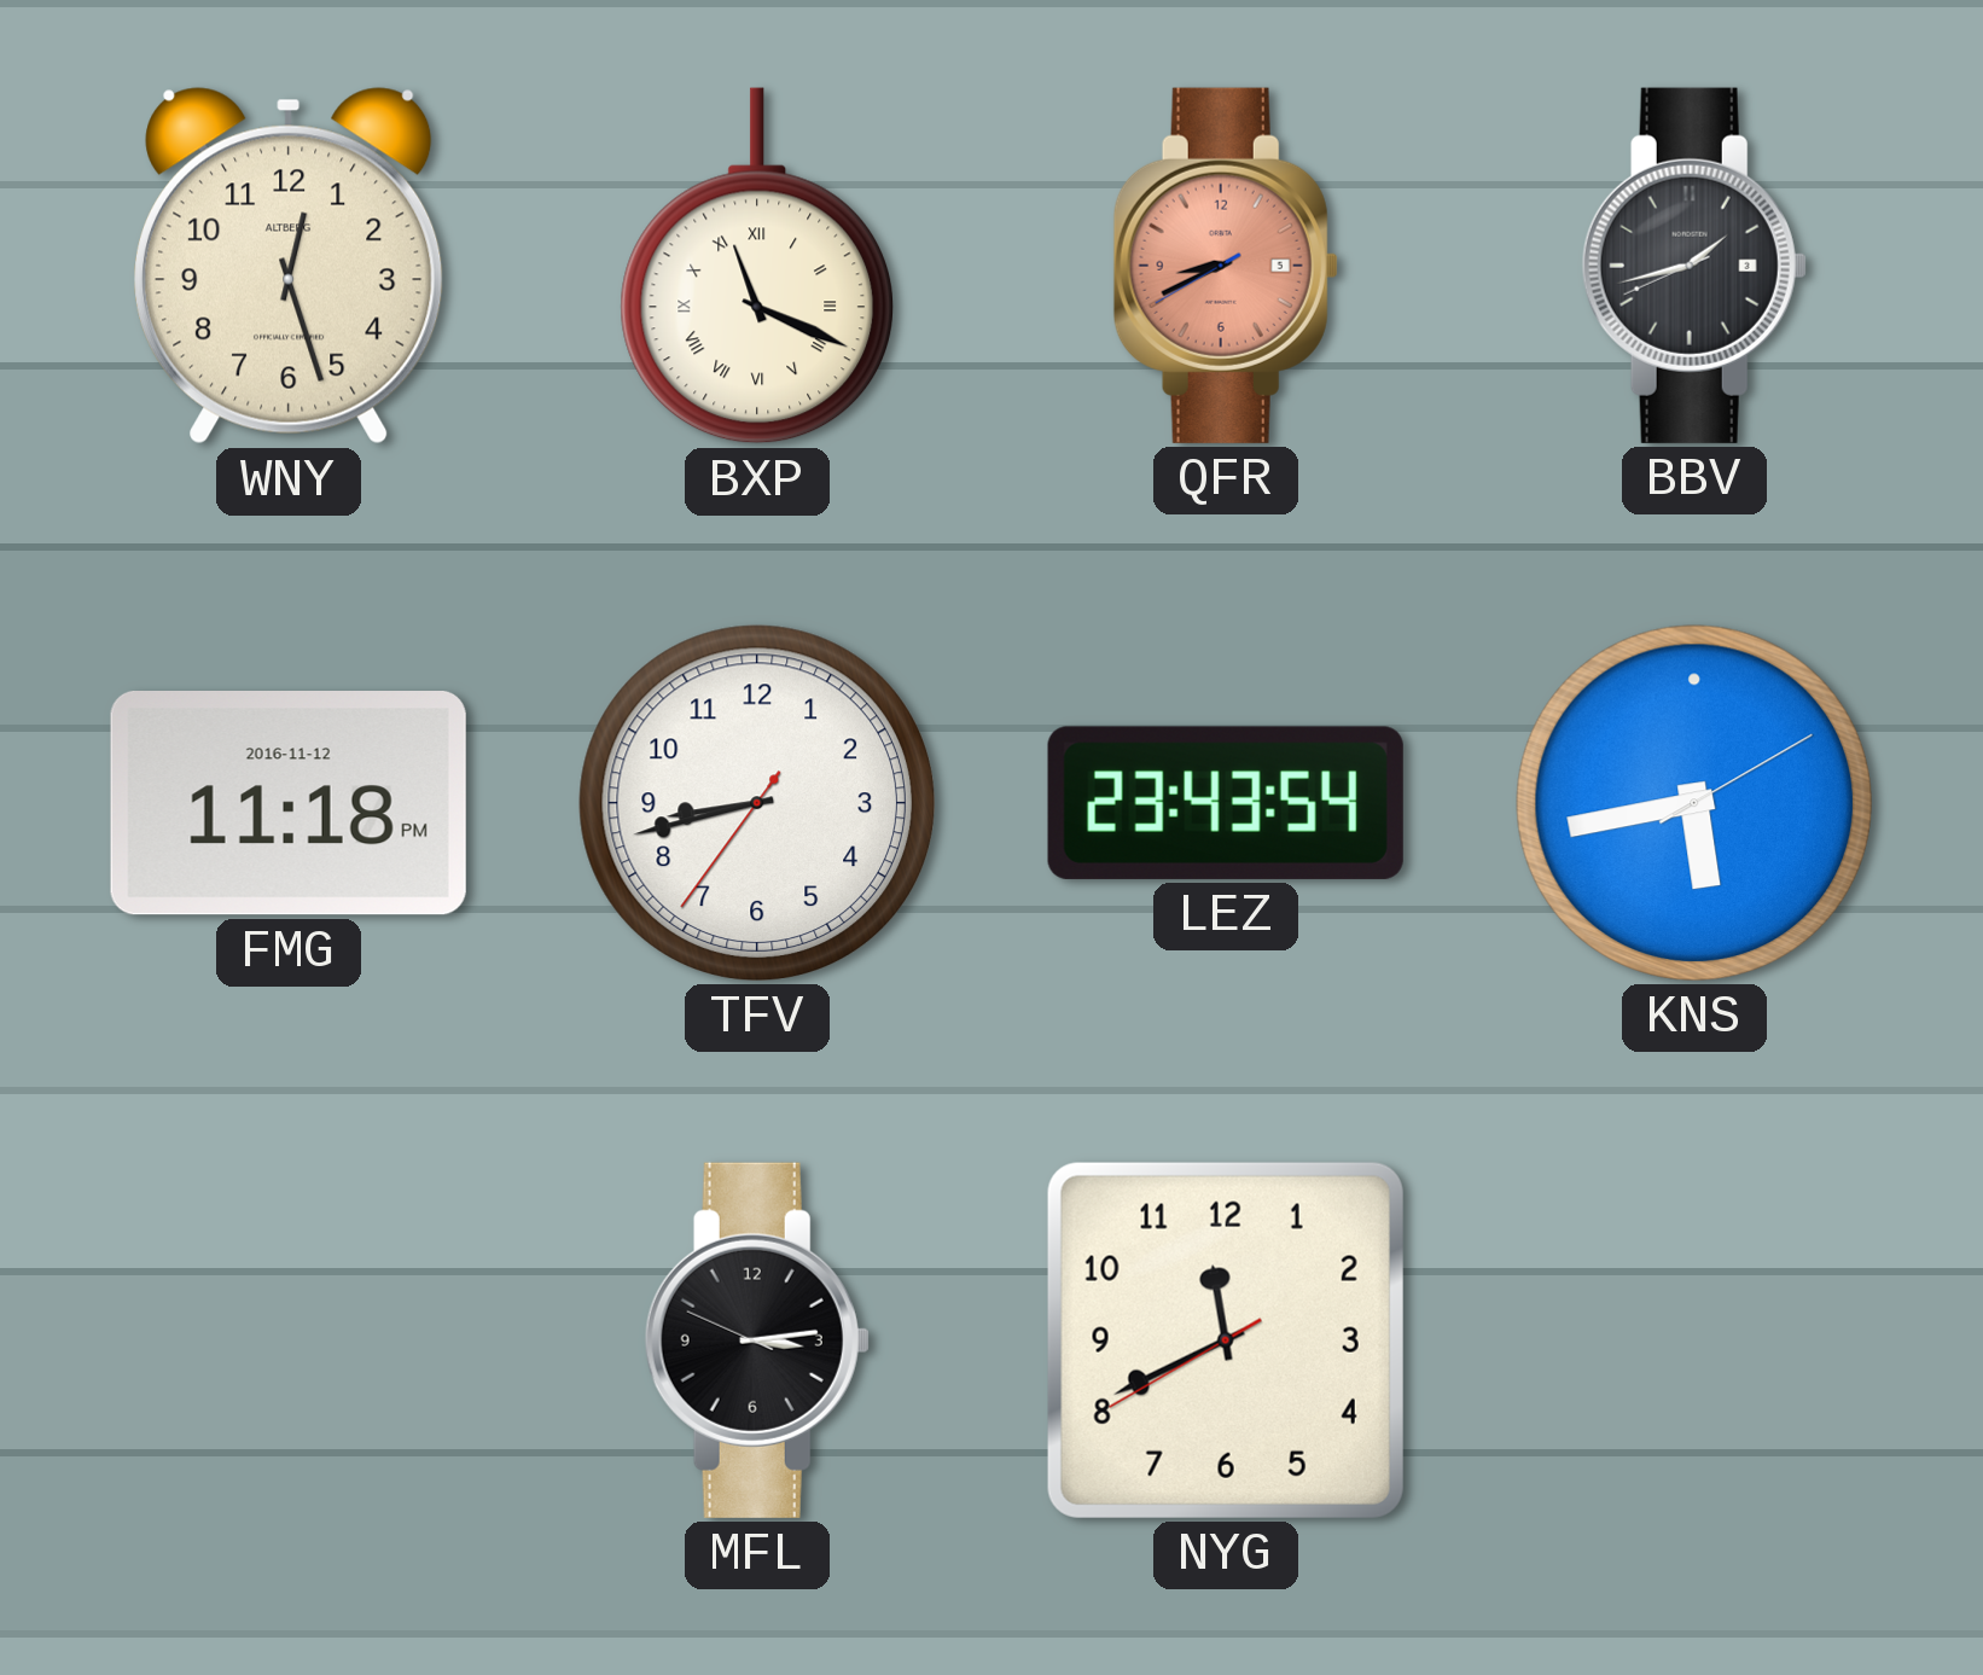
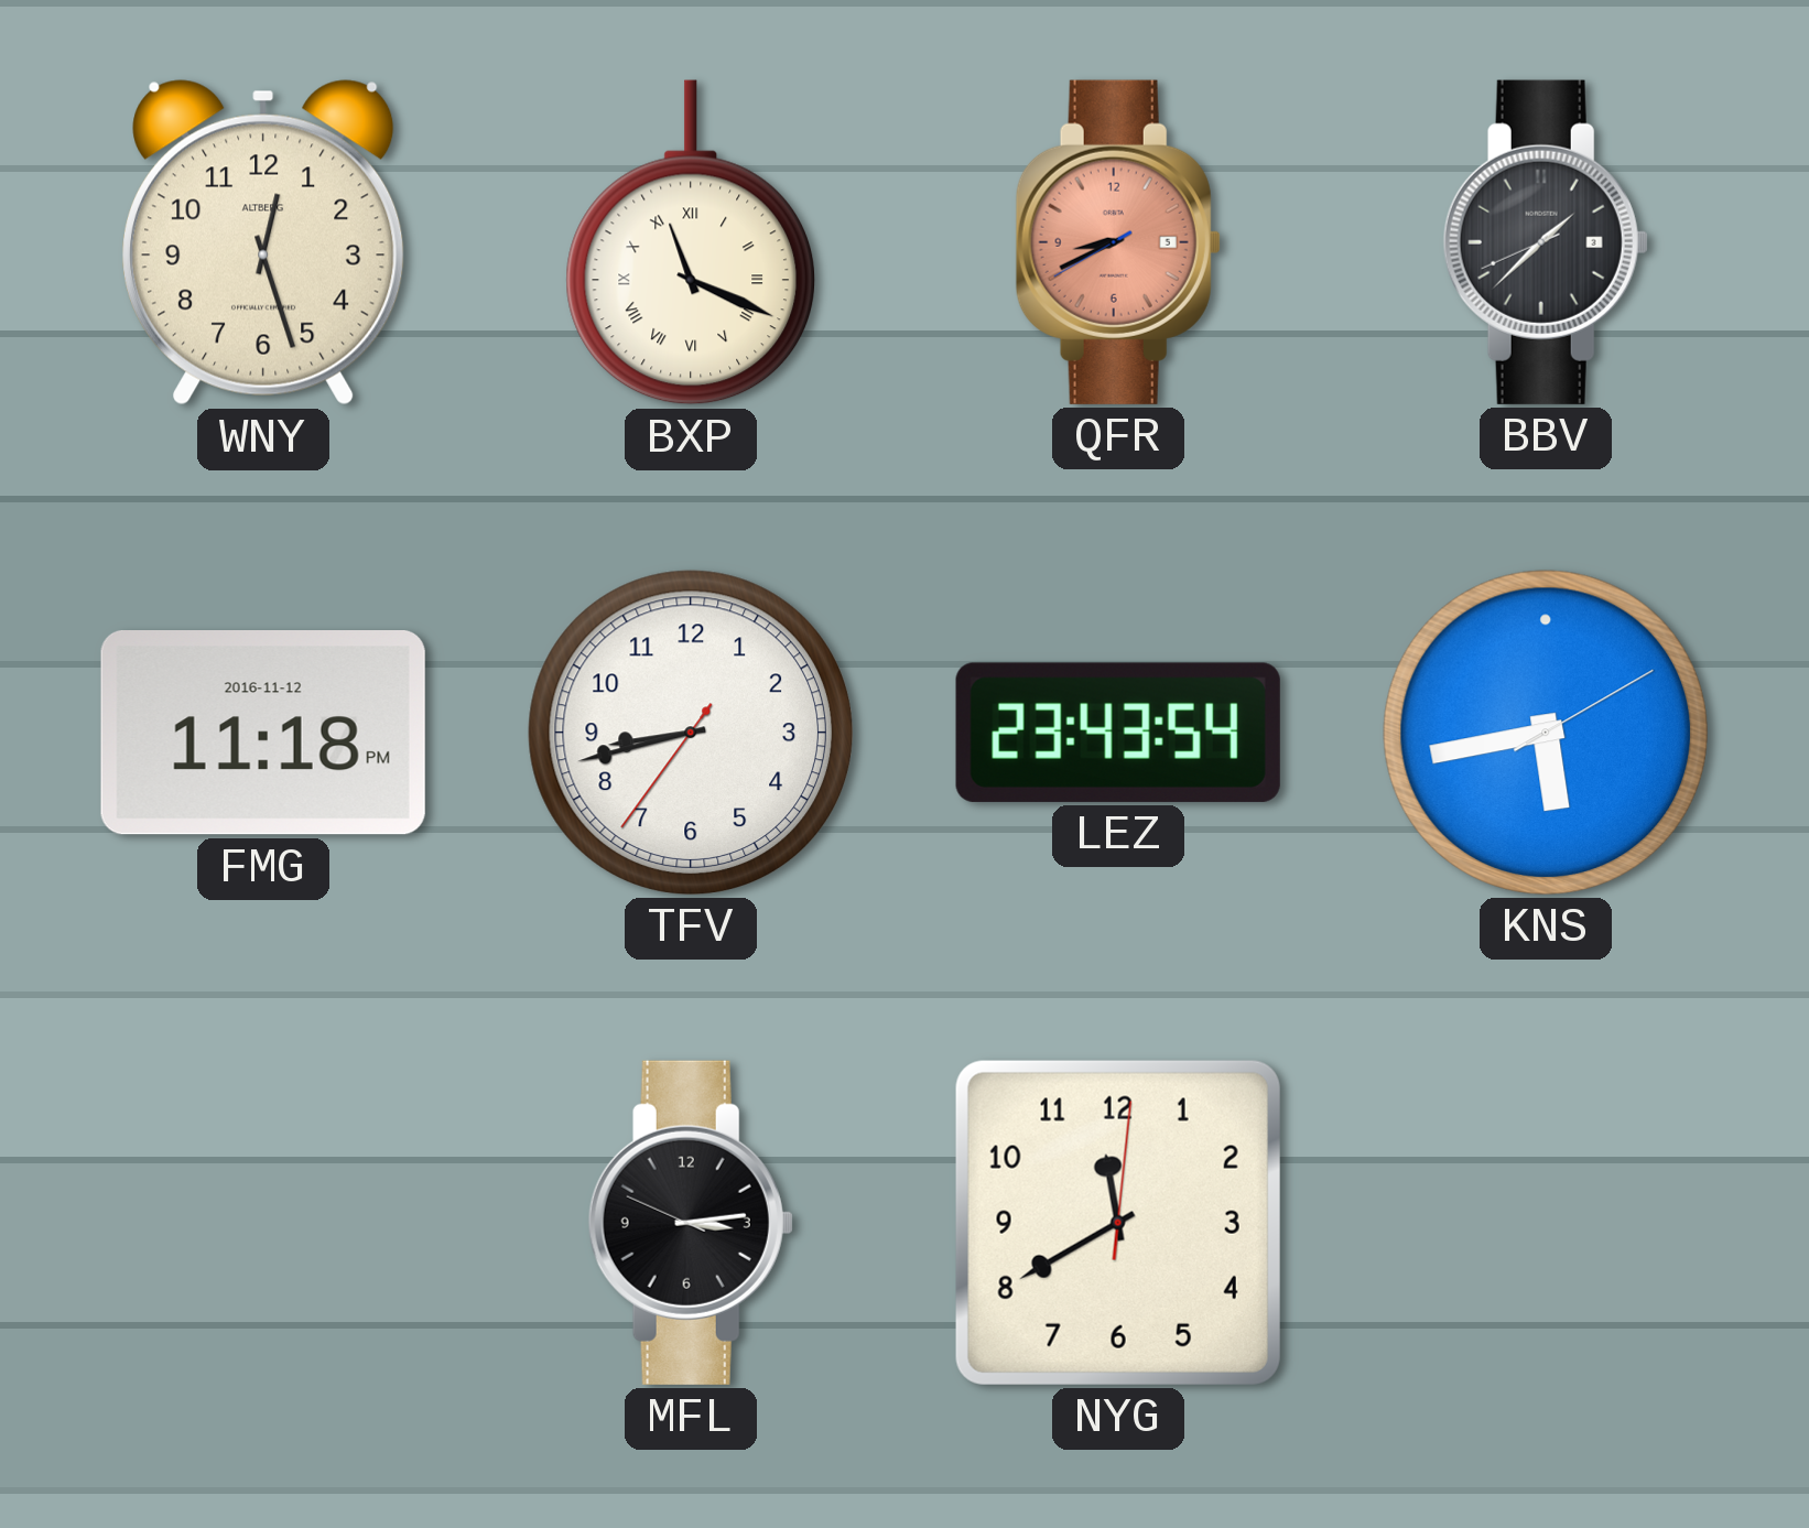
BBV: 1:42 -> 1:37
NYG: 11:40:40 -> 11:40:01
